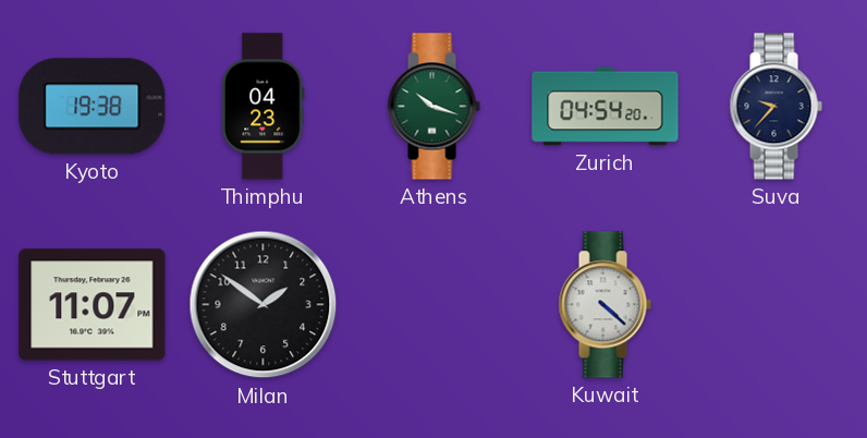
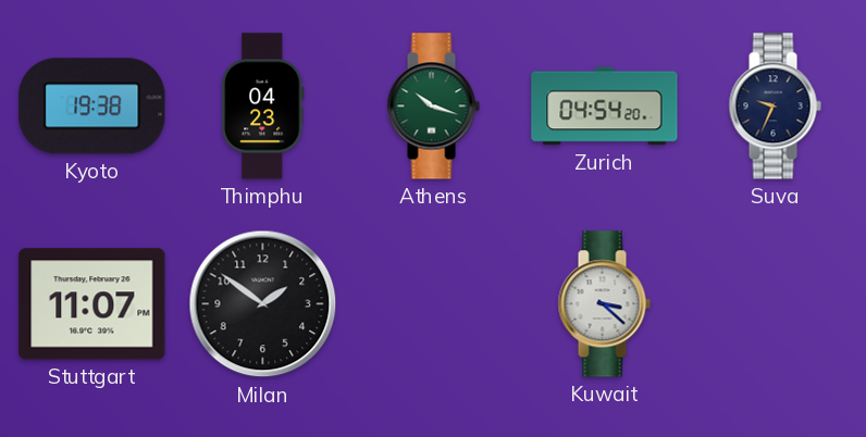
Suva: 9:37 -> 9:34
Kuwait: 4:22 -> 3:22
